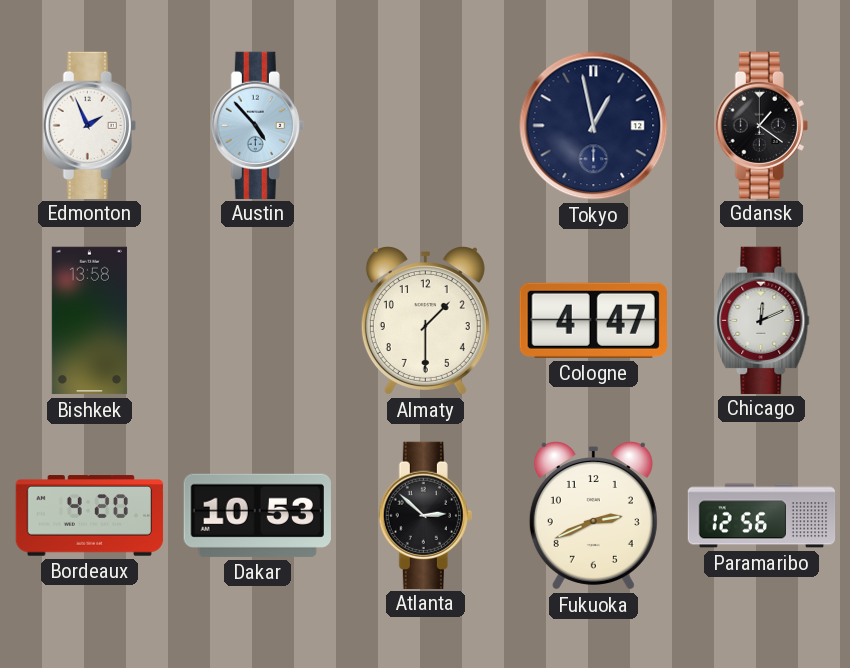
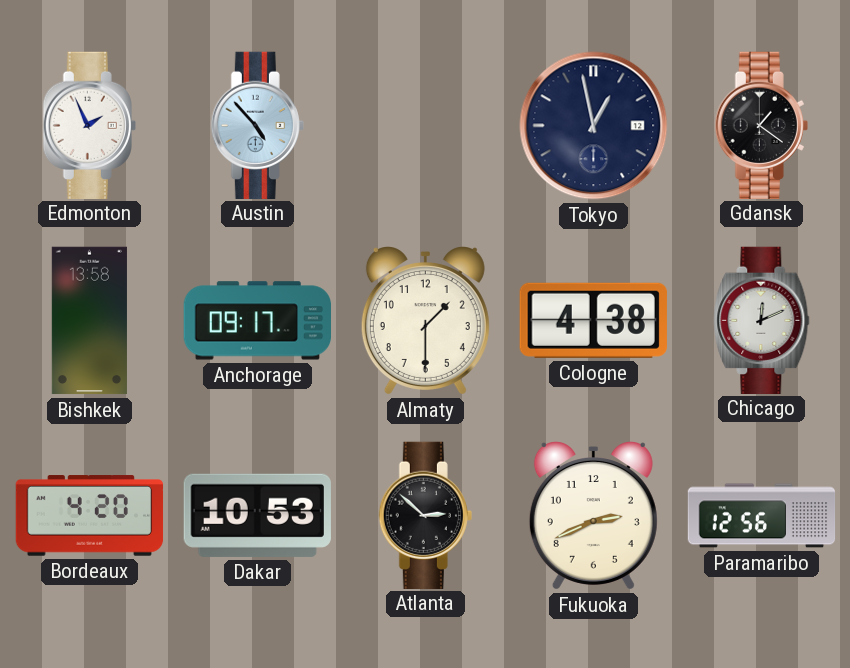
Anchorage: none -> 09:17
Cologne: 4:47 -> 4:38
